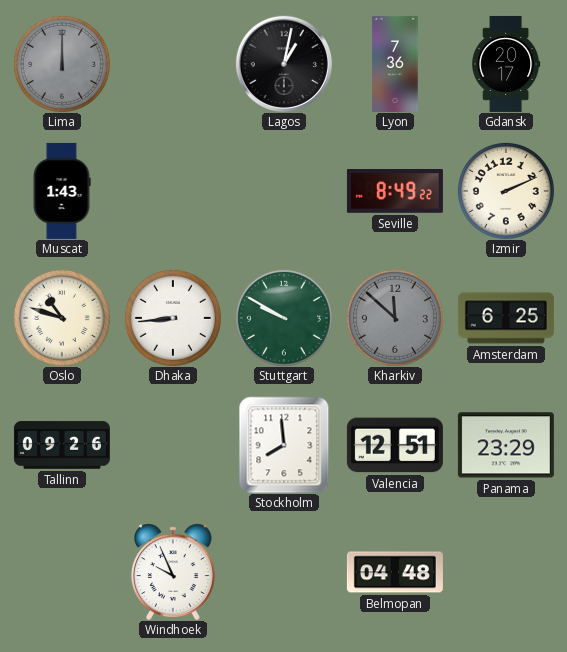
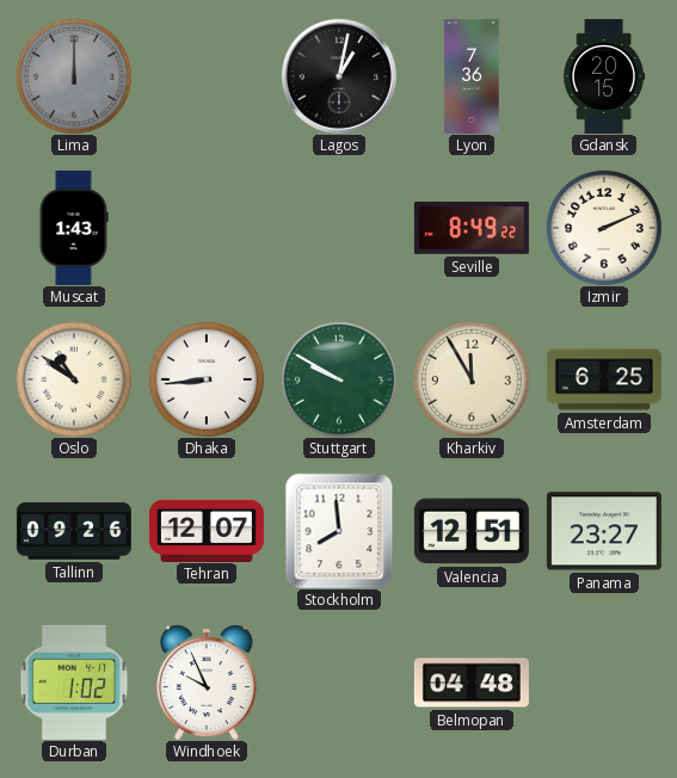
Gdansk: 20:17 -> 20:15
Oslo: 10:48 -> 10:51
Kharkiv: 11:52 -> 11:55
Kharkiv dial: grey -> cream
Tehran: none -> 12:07
Panama: 23:29 -> 23:27
Durban: none -> 1:02
